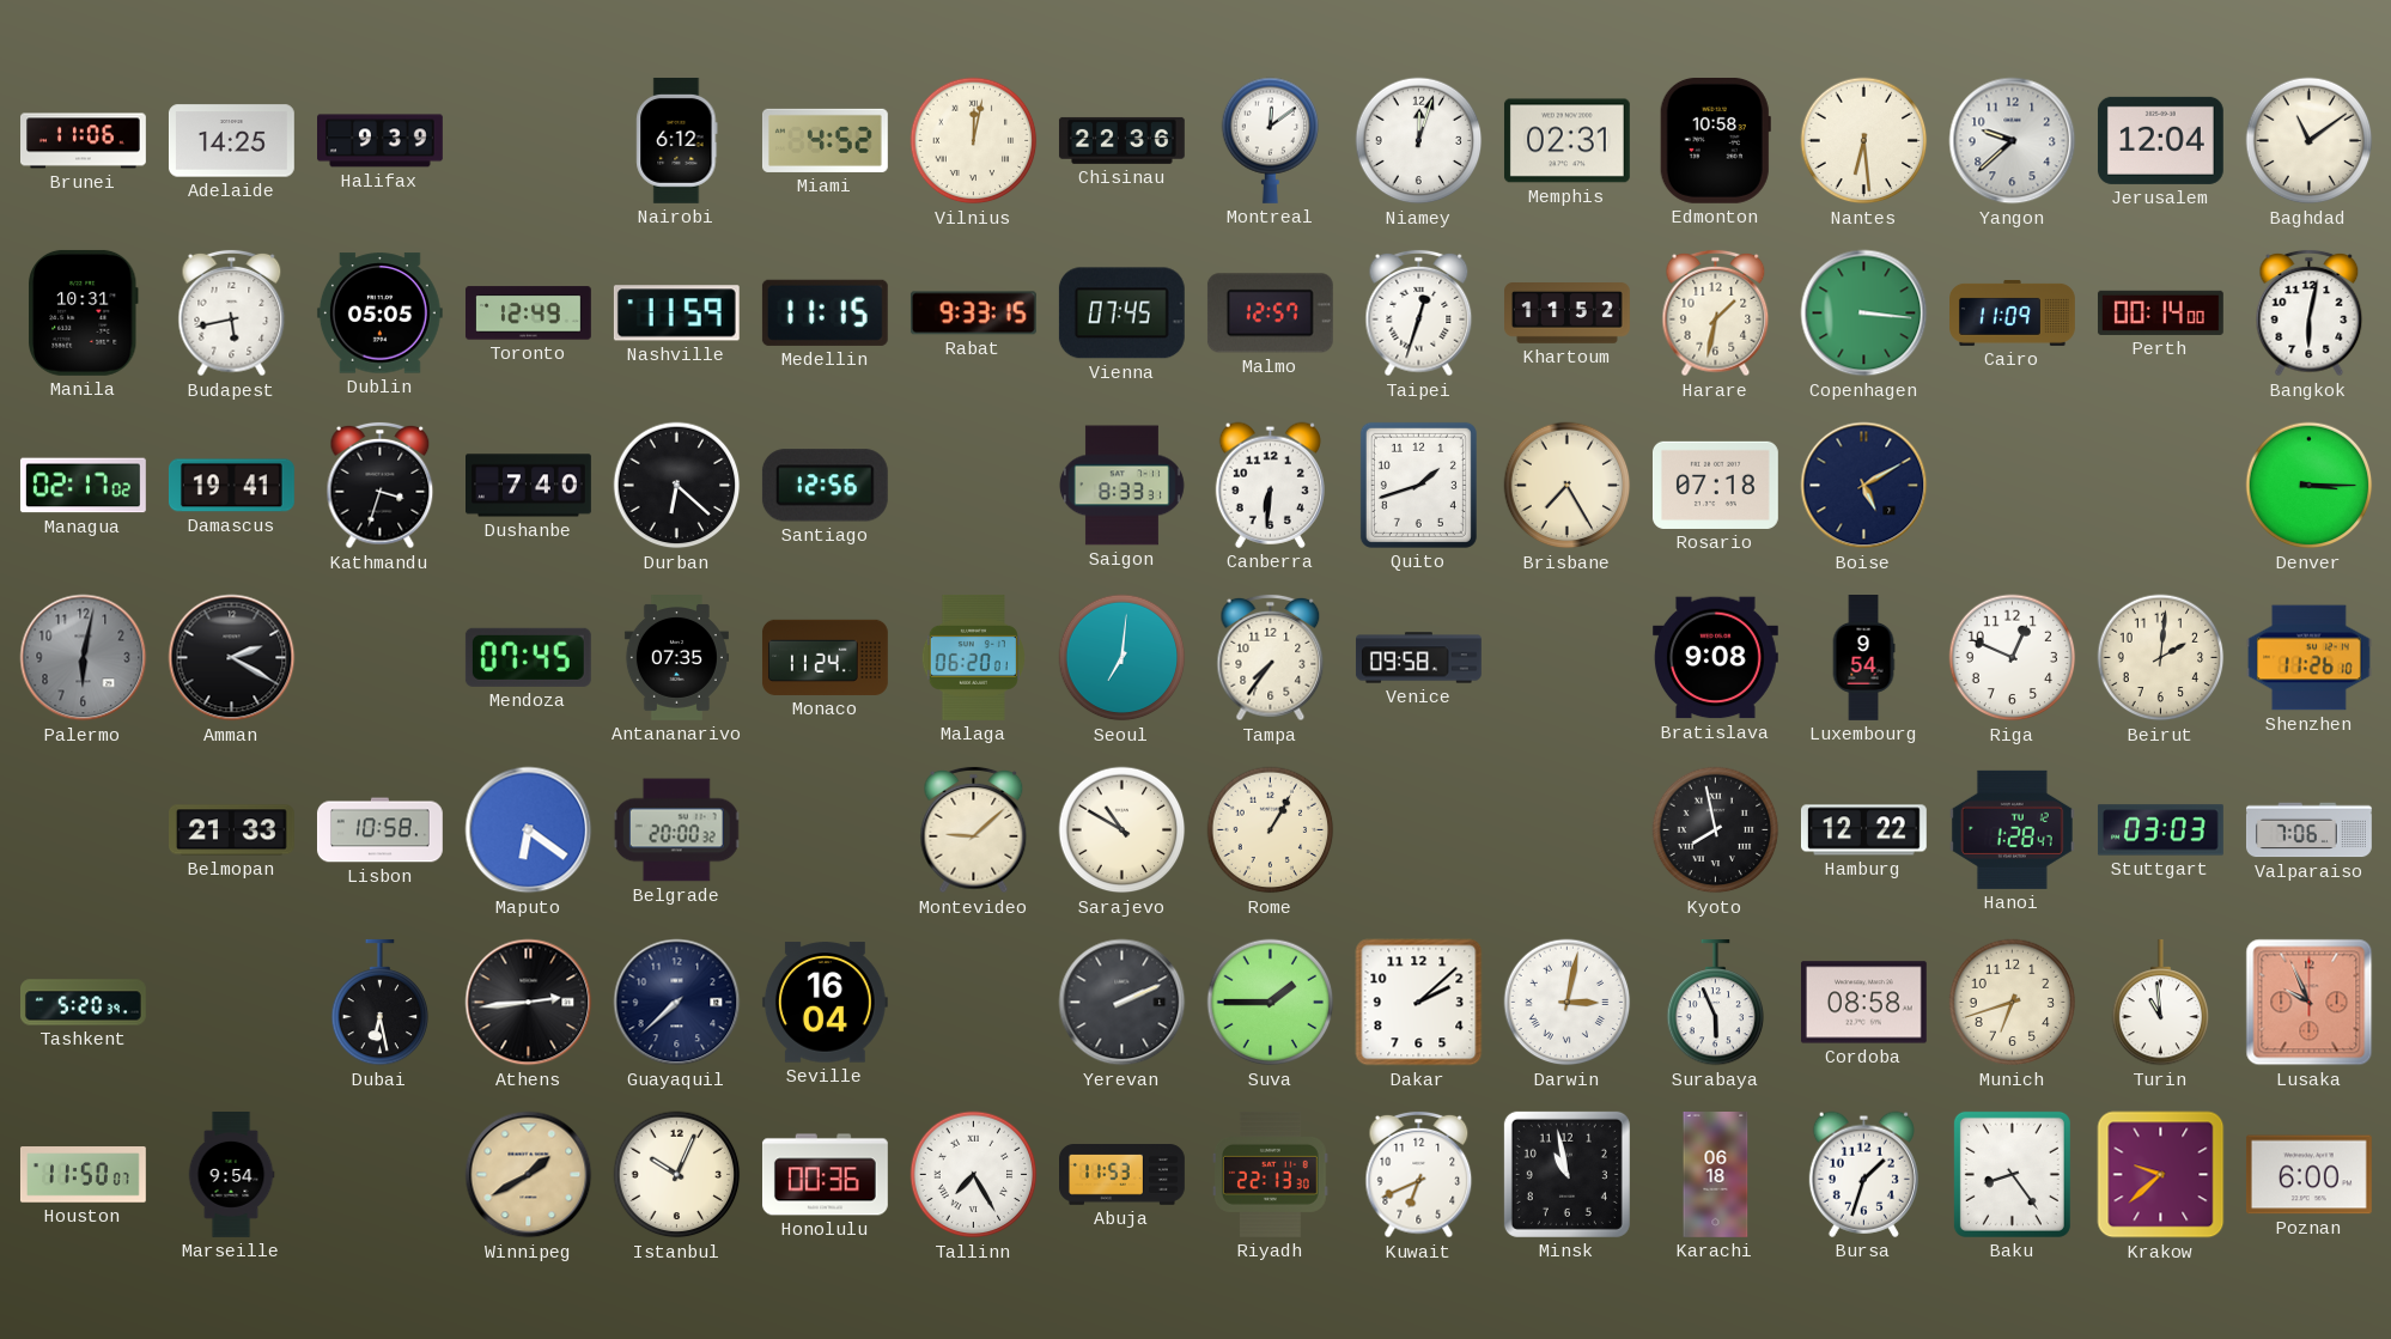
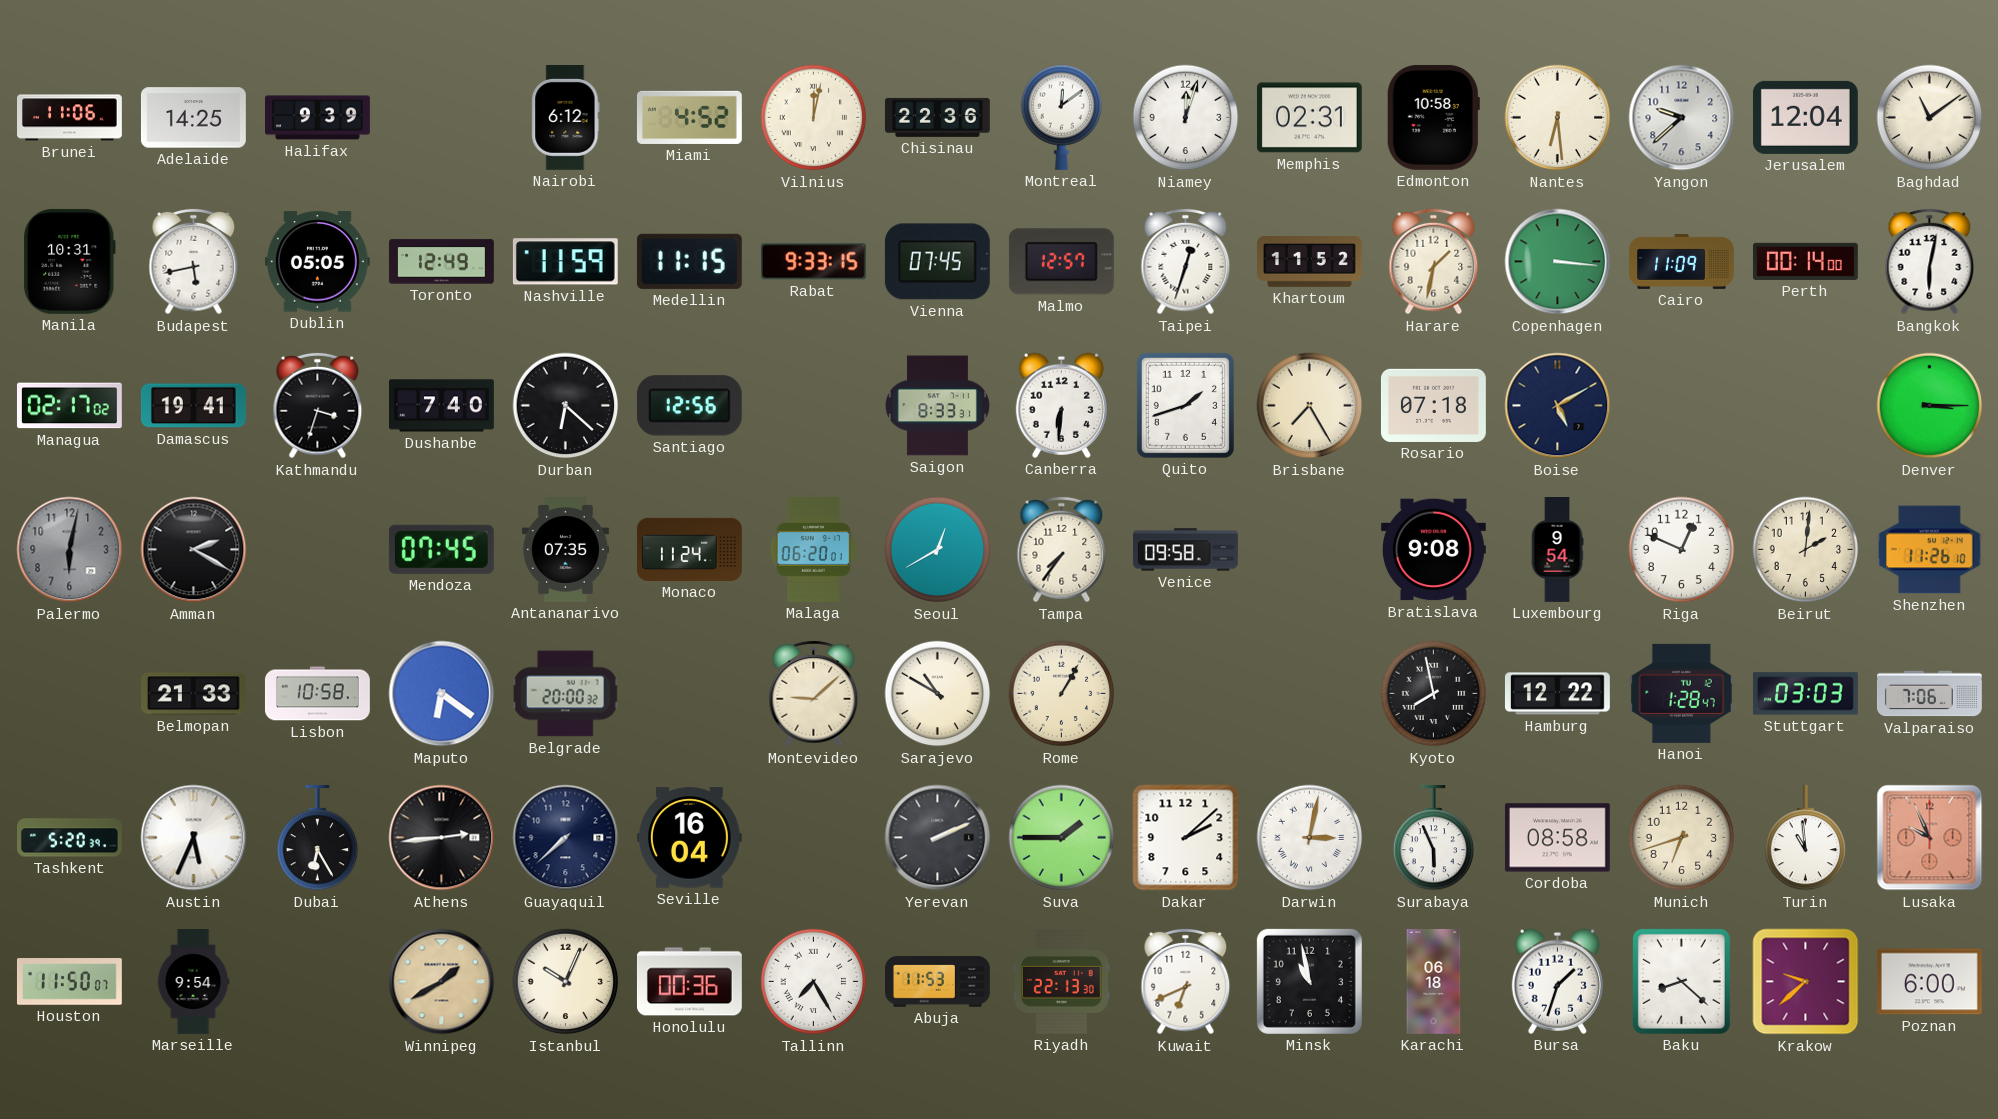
Seoul: 7:01 -> 12:40
Austin: none -> 5:34
Dubai: 6:28 -> 6:25
Baku: 8:24 -> 8:22
